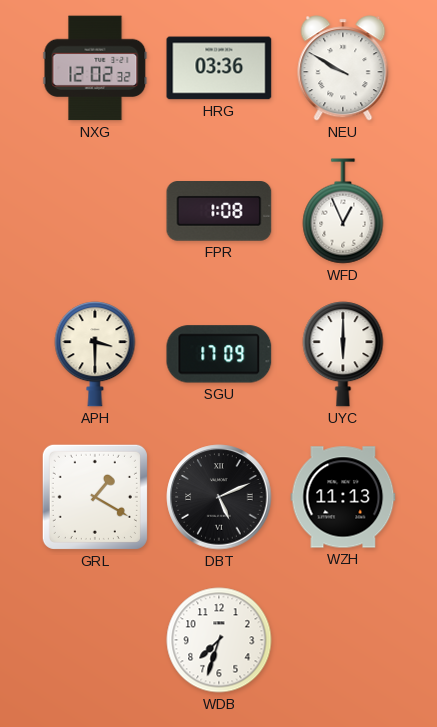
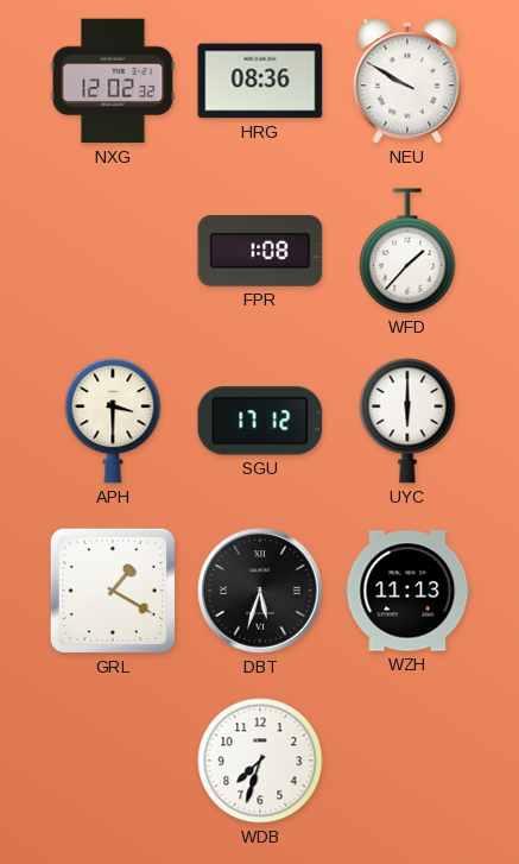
HRG: 03:36 -> 08:36
WFD: 12:56 -> 1:37
SGU: 17:09 -> 17:12
DBT: 5:11 -> 5:33
